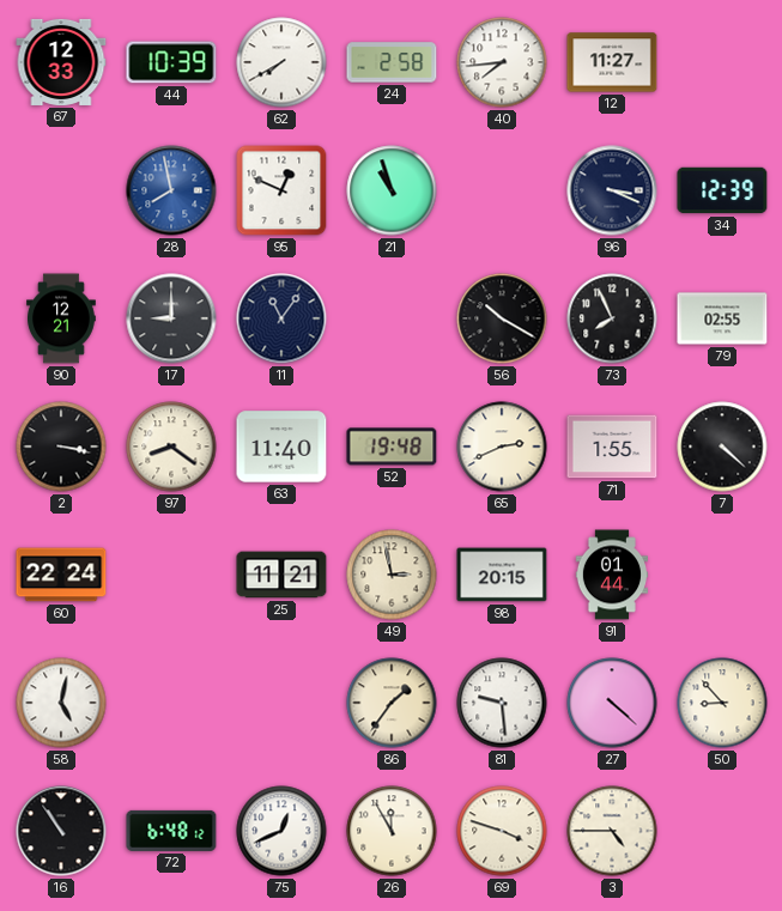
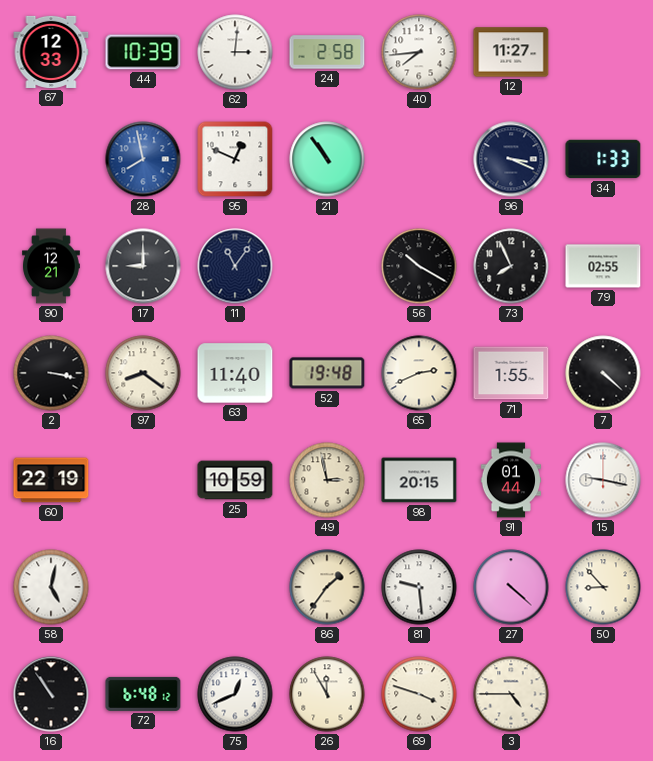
62: 7:40 -> 3:01
21: 10:57 -> 10:54
34: 12:39 -> 1:33
60: 22:24 -> 22:19
25: 11:21 -> 10:59
15: none -> 9:17
